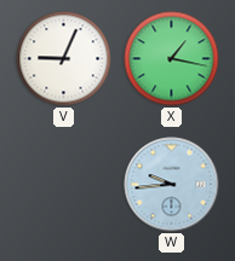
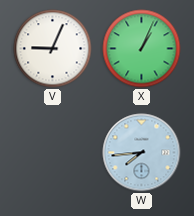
X: 1:17 -> 1:04
W: 9:44 -> 7:44
